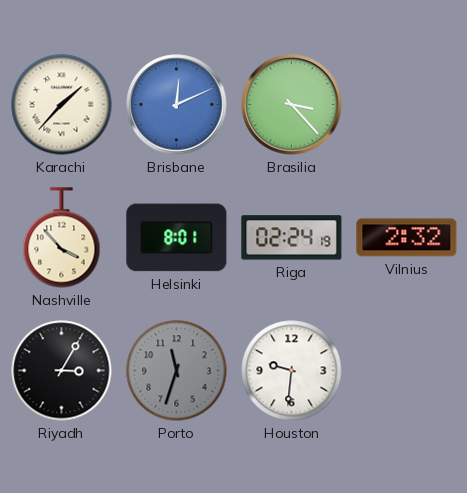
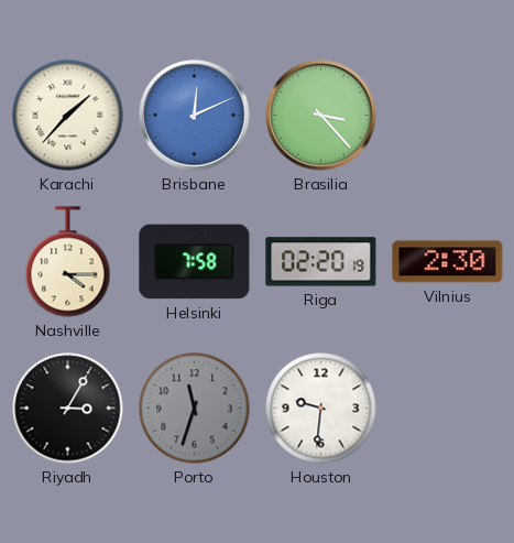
Nashville: 3:53 -> 4:15
Helsinki: 8:01 -> 7:58
Riga: 02:24 -> 02:20
Vilnius: 2:32 -> 2:30
